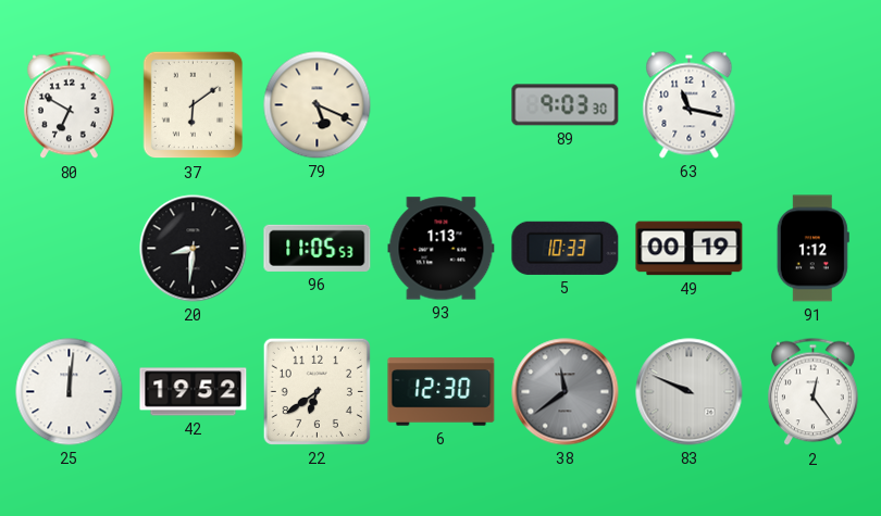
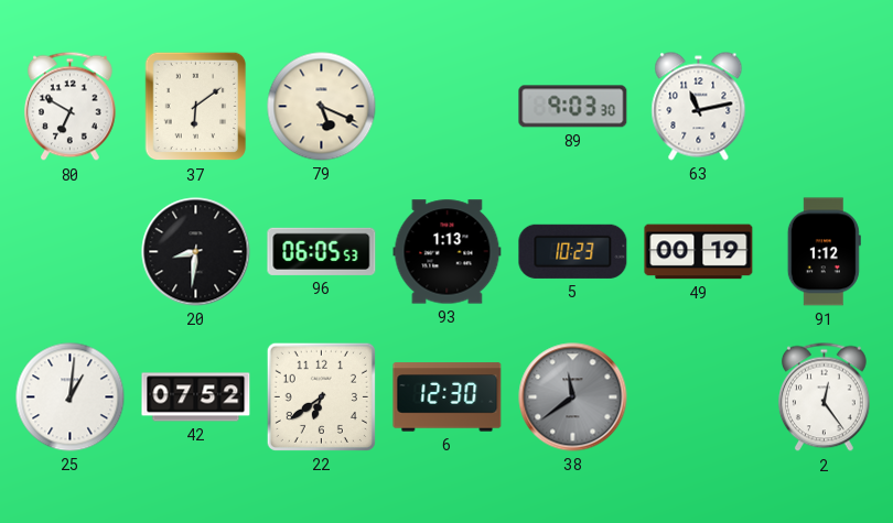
63: 11:17 -> 11:13
96: 11:05 -> 06:05
5: 10:33 -> 10:23
25: 12:01 -> 1:01
42: 19:52 -> 07:52
83: 9:49 -> none
